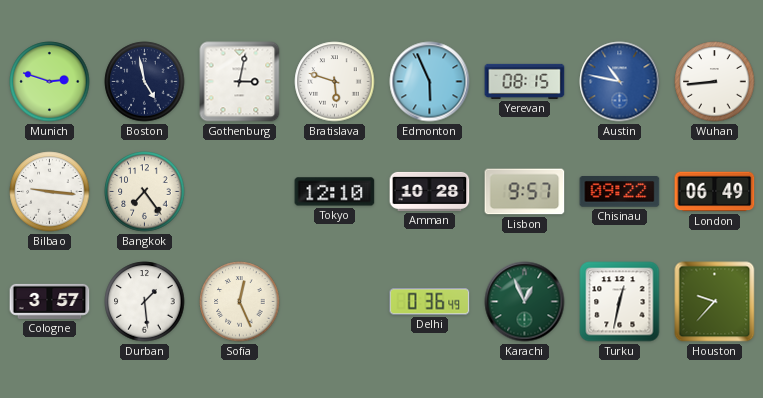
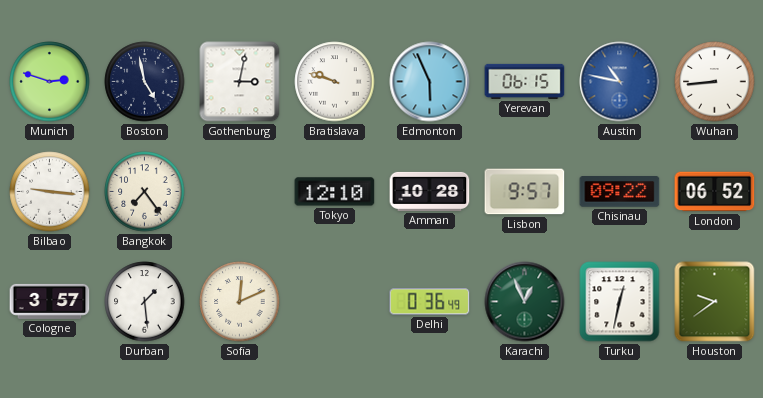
Bratislava: 5:48 -> 9:48
Yerevan: 08:15 -> 06:15
London: 06:49 -> 06:52
Sofia: 12:26 -> 12:11
Houston: 9:37 -> 9:39
